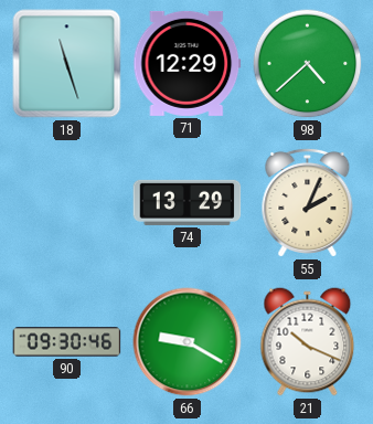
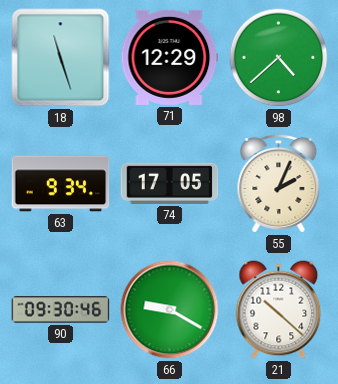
63: none -> 9:34
74: 13:29 -> 17:05
21: 10:19 -> 10:22
